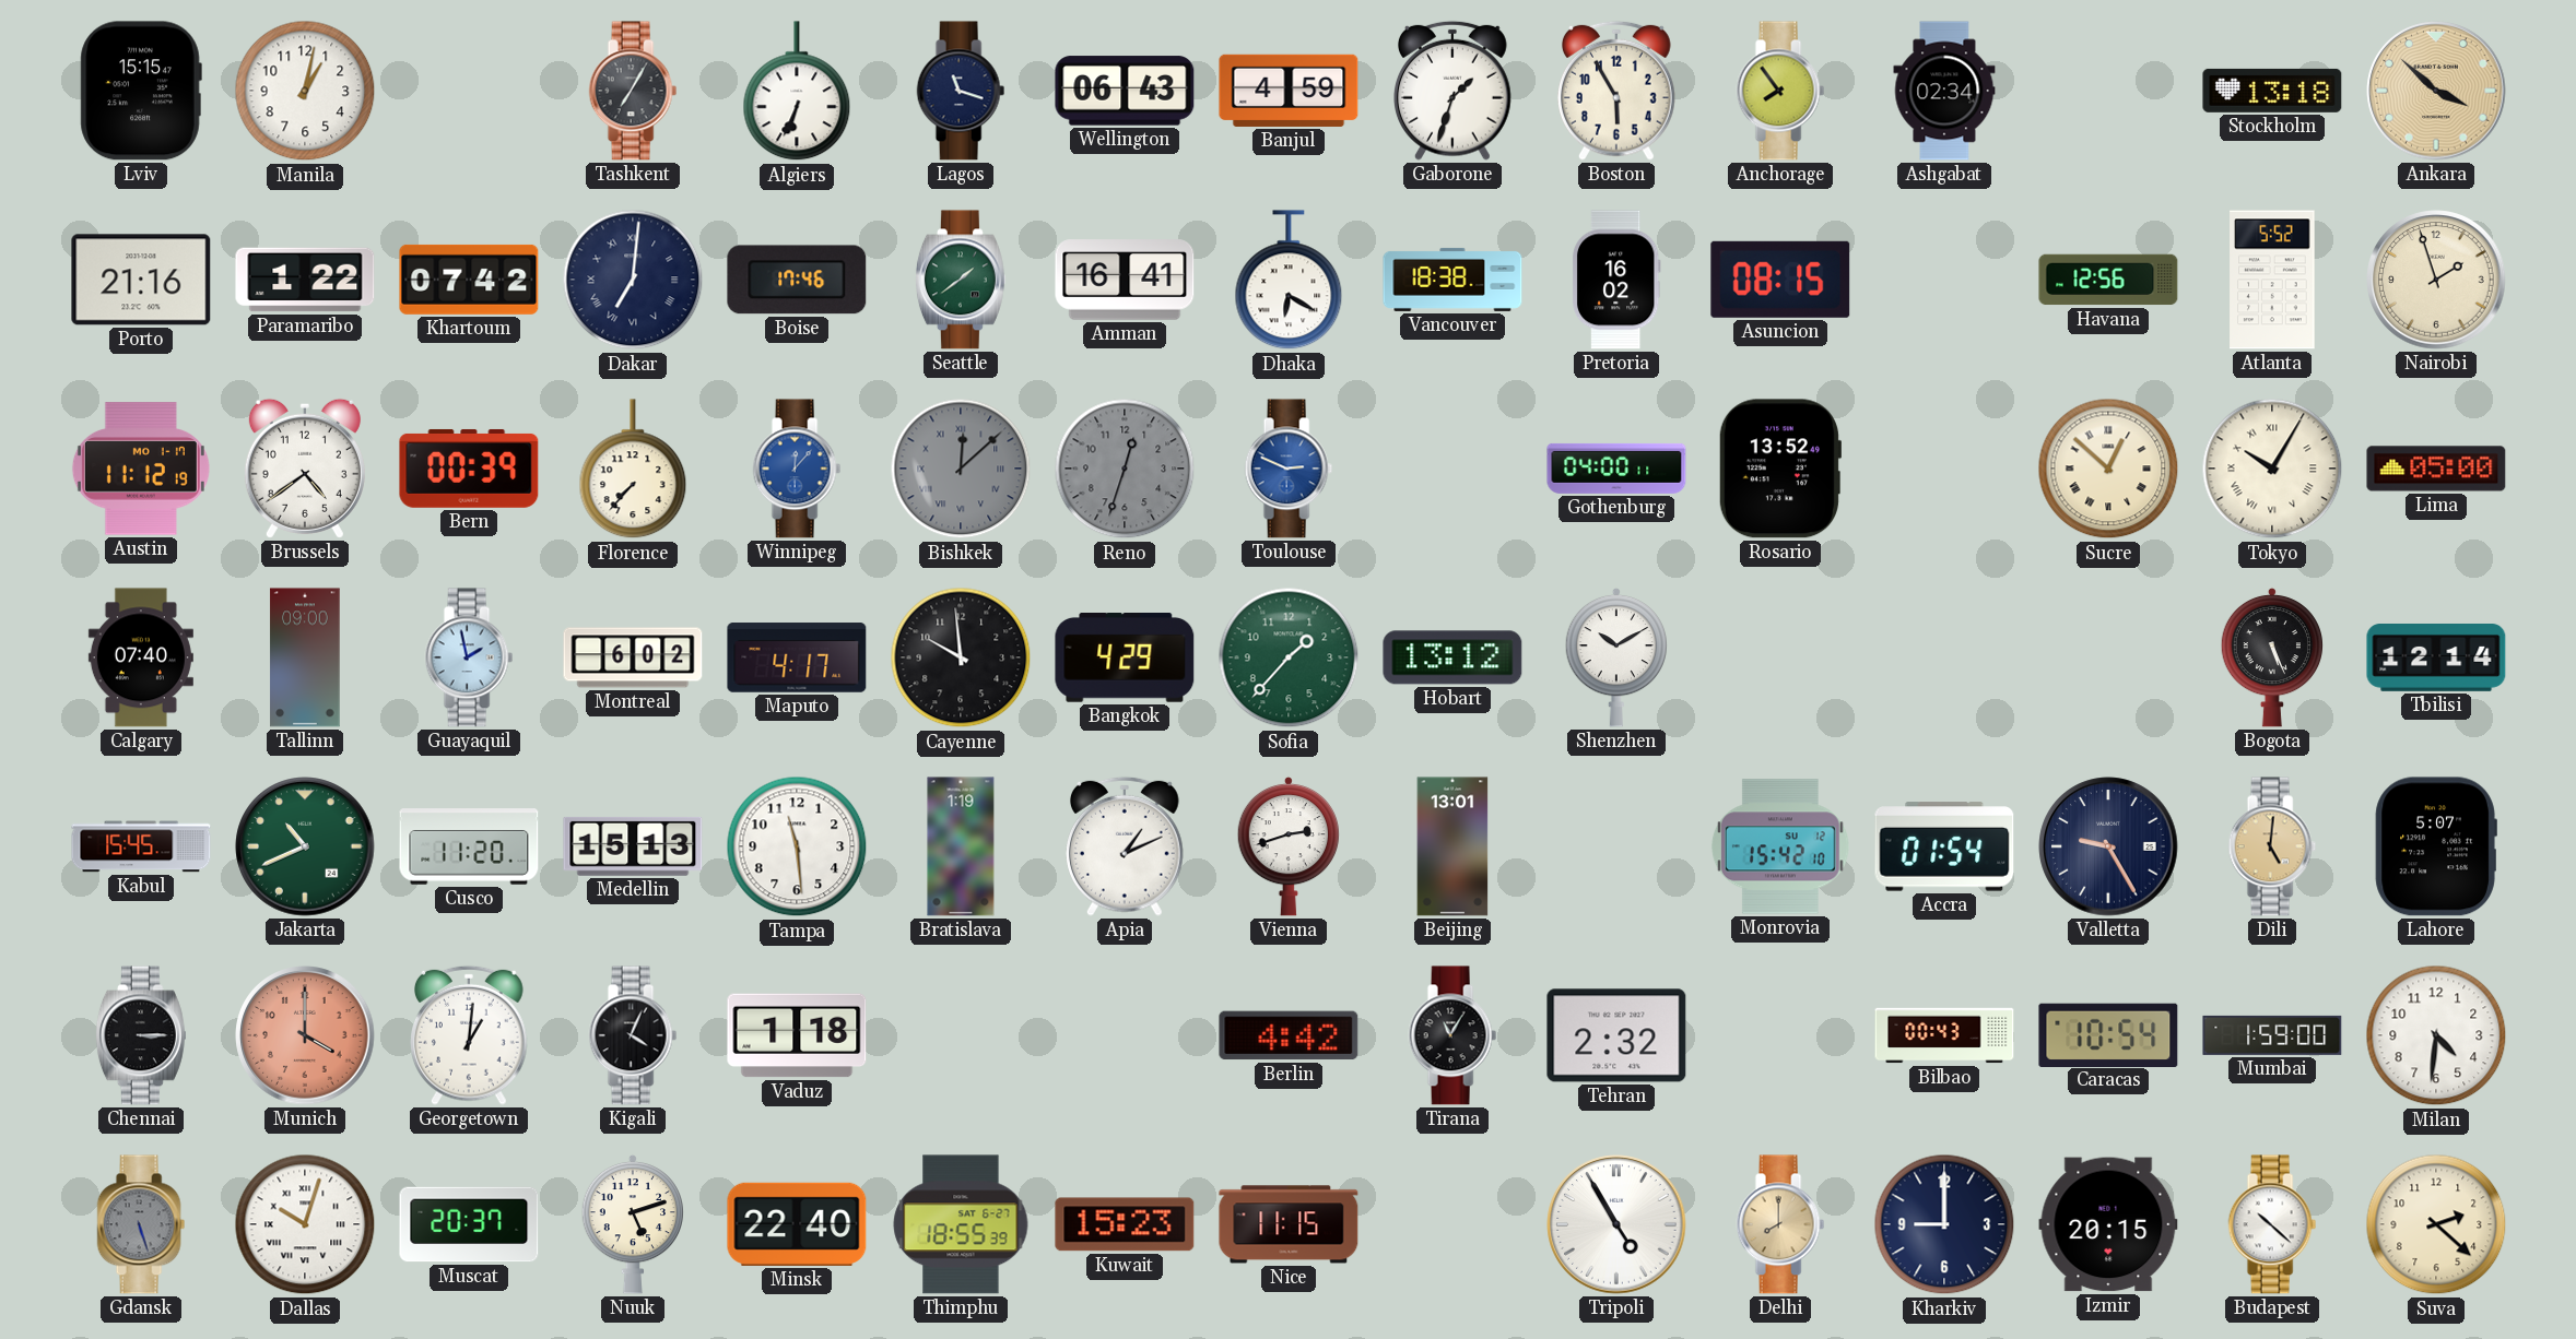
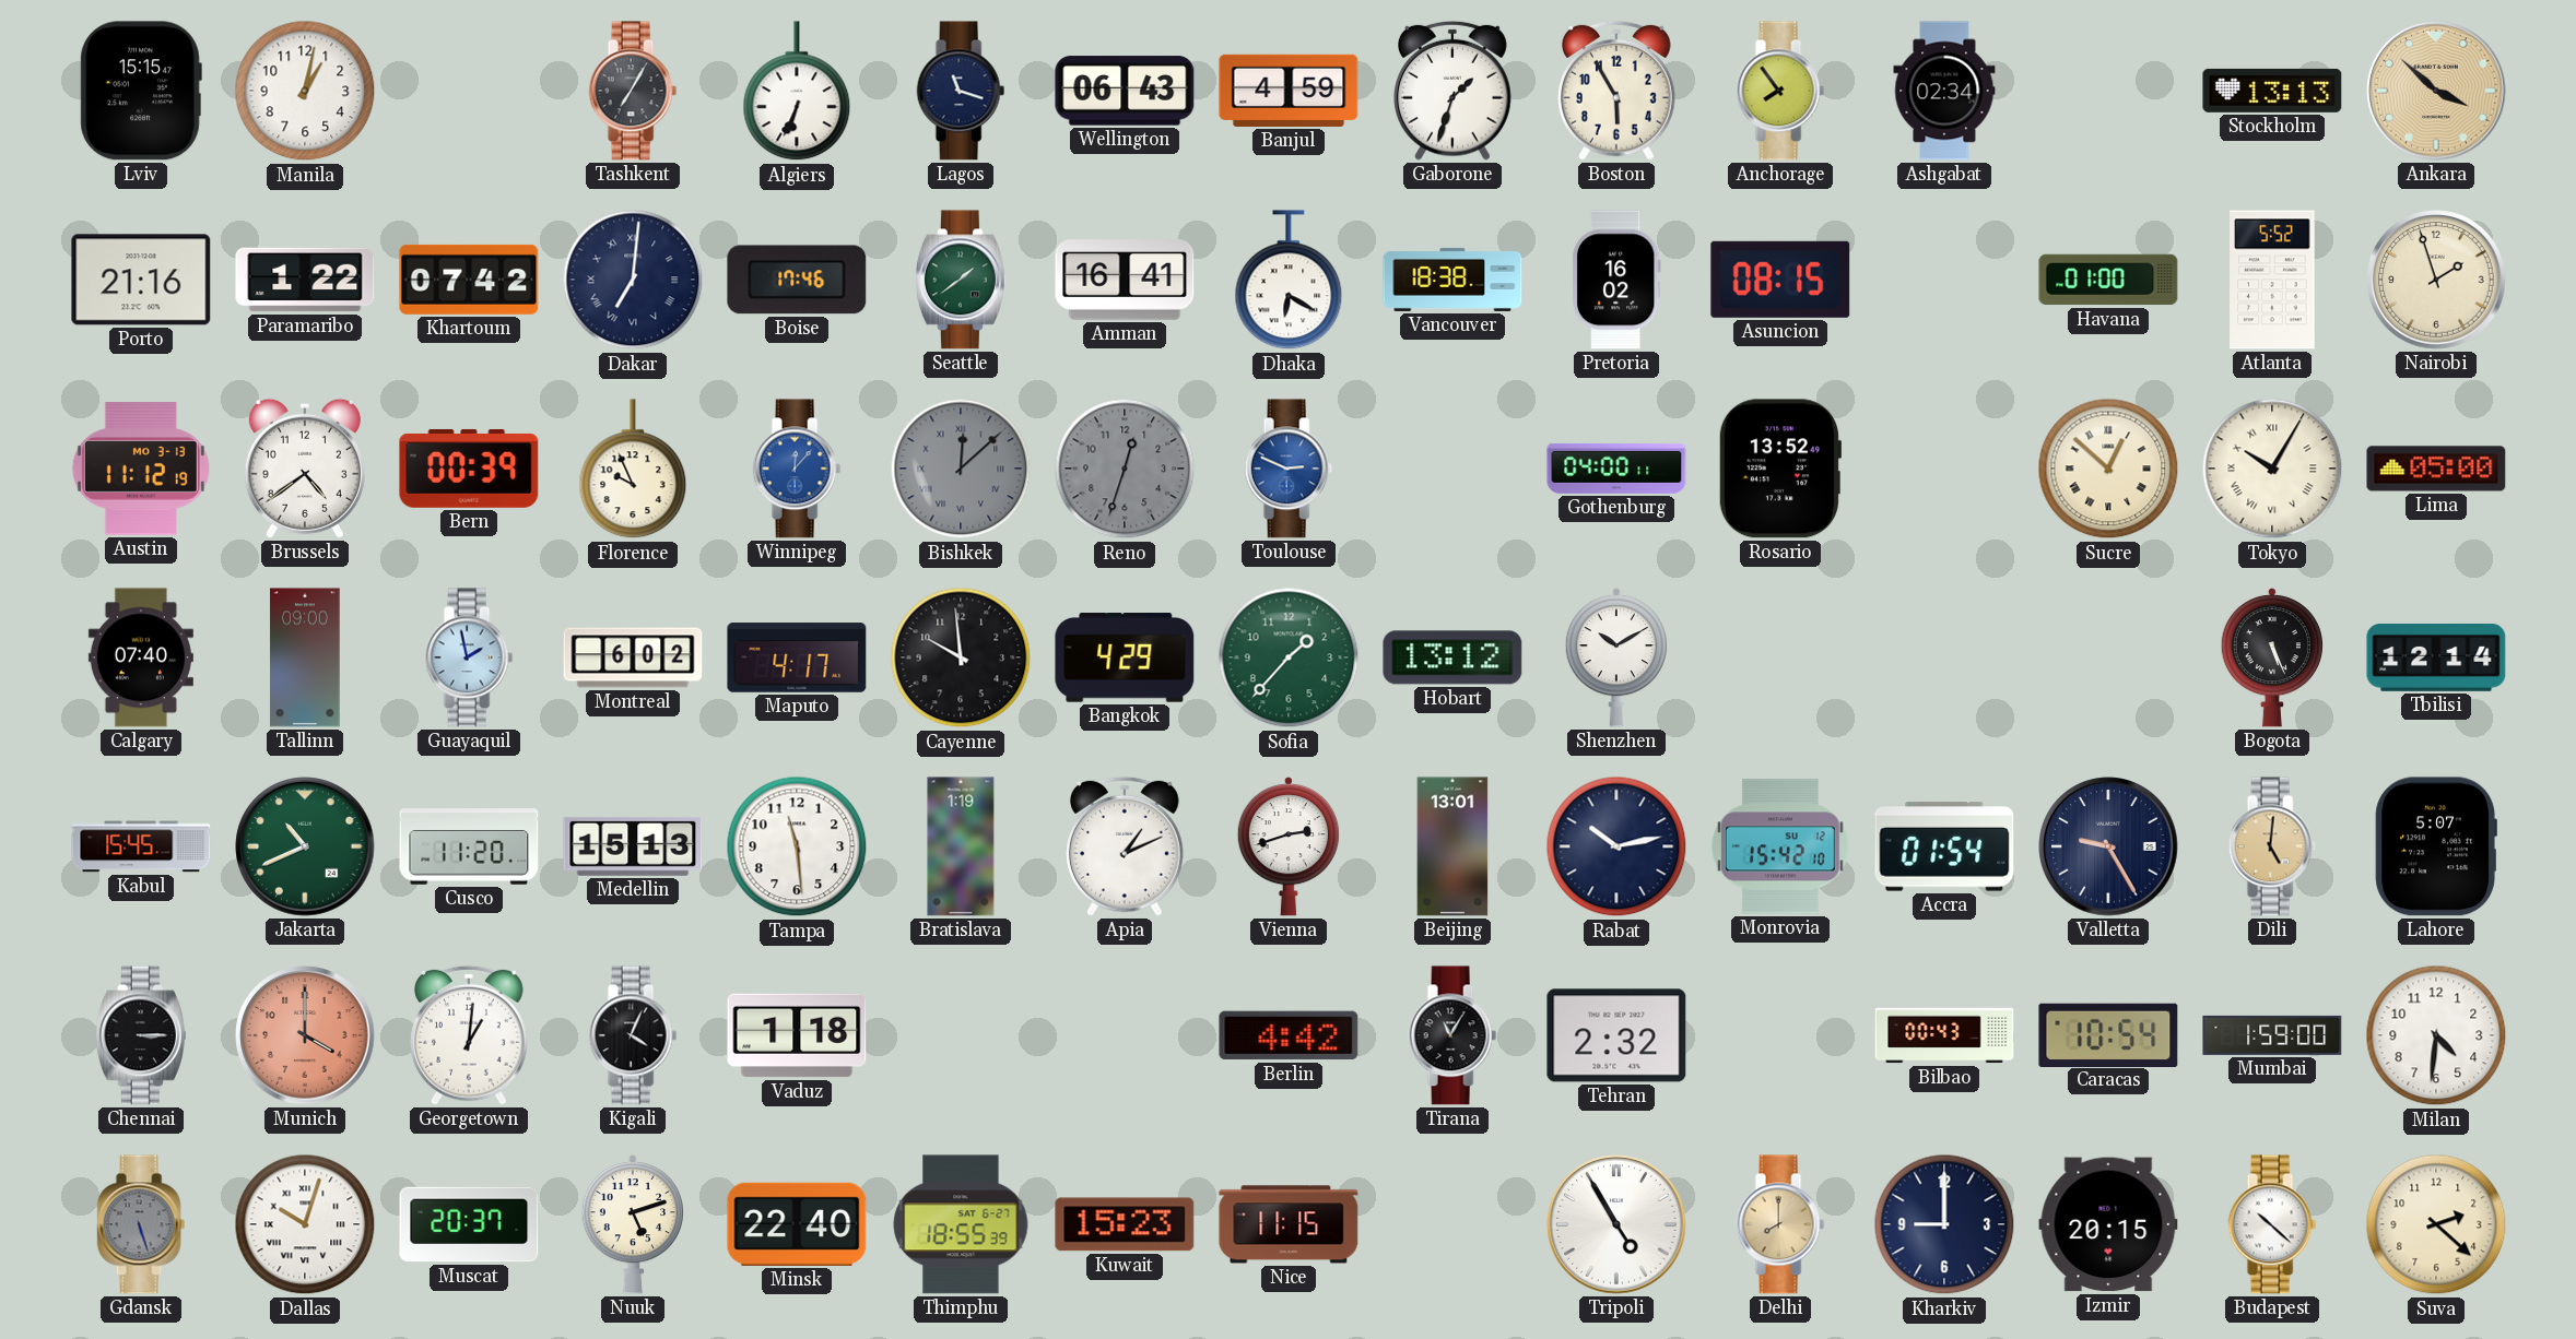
Stockholm: 13:18 -> 13:13
Havana: 12:56 -> 01:00
Austin date: MO 1-17 -> MO 3-13
Florence: 7:37 -> 9:56
Rabat: none -> 10:13
